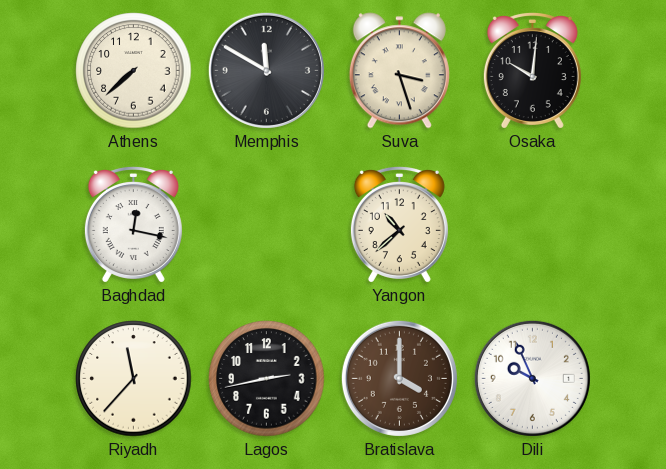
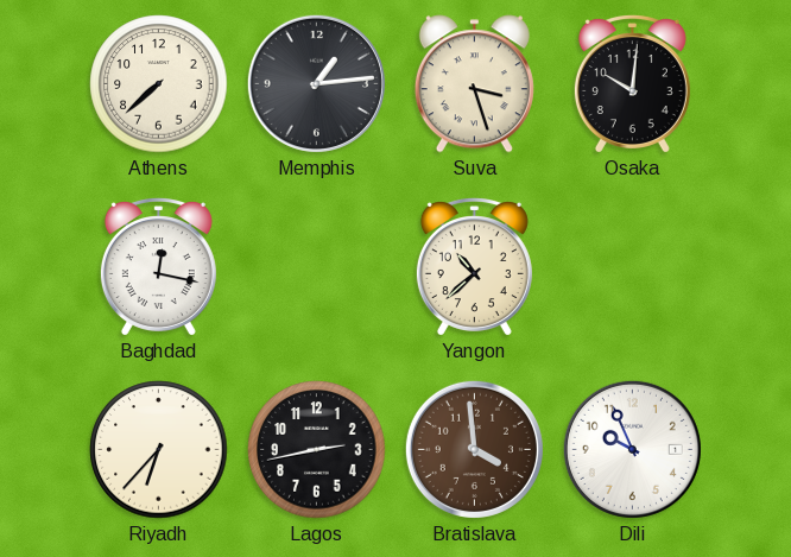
Memphis: 11:50 -> 1:14
Riyadh: 11:37 -> 6:37
Bratislava: 4:00 -> 3:59
